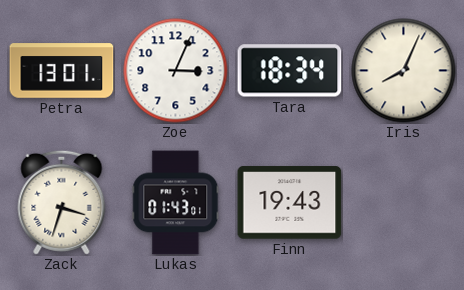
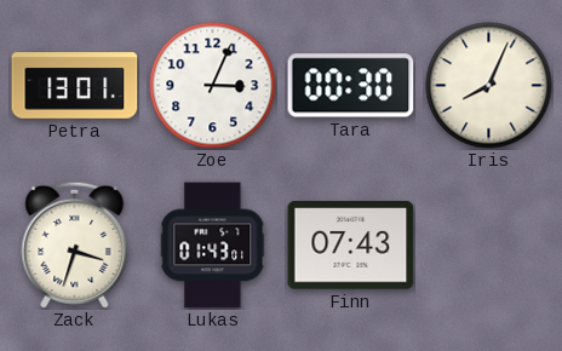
Tara: 18:34 -> 00:30
Finn: 19:43 -> 07:43
